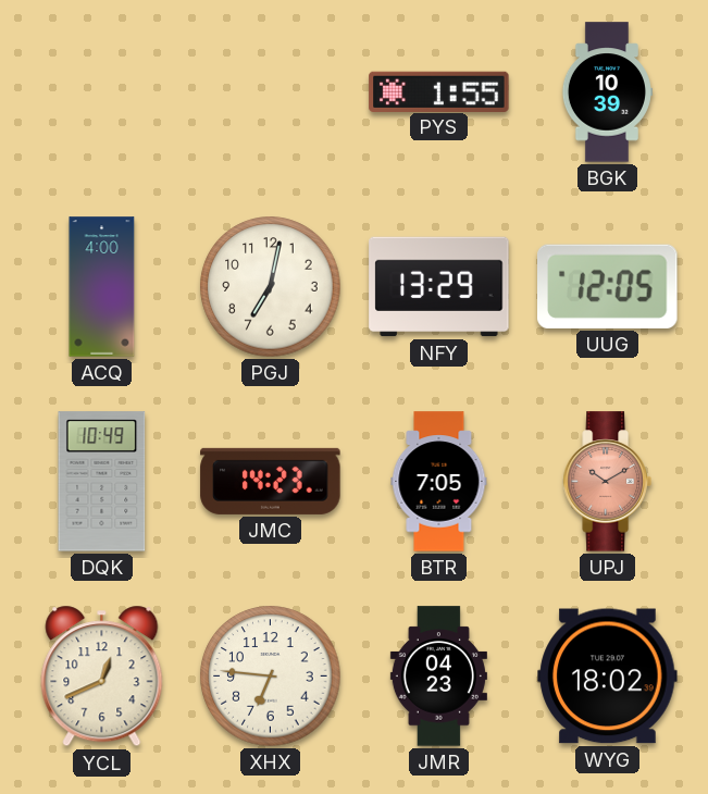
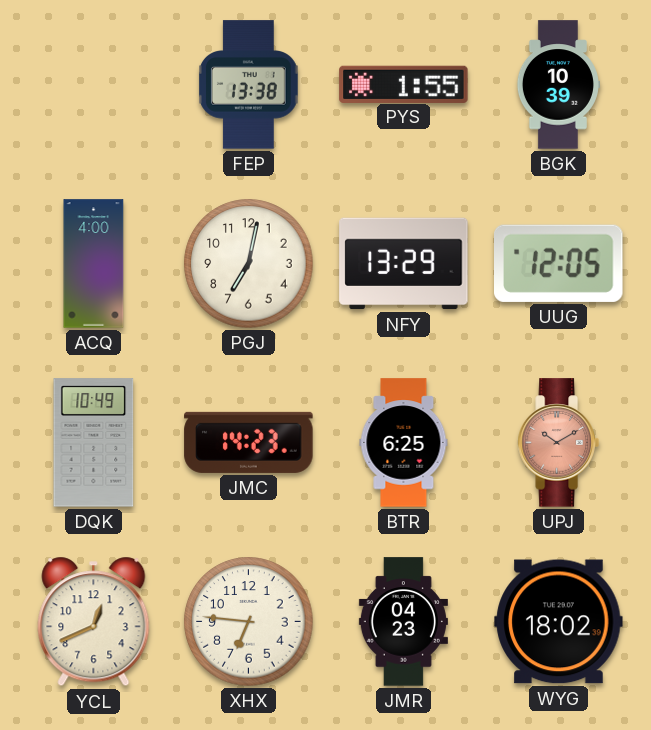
FEP: none -> 13:38
BTR: 7:05 -> 6:25
